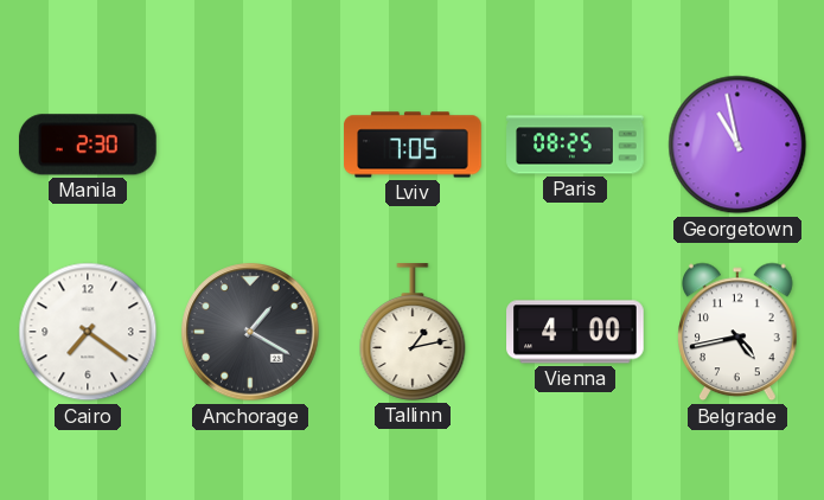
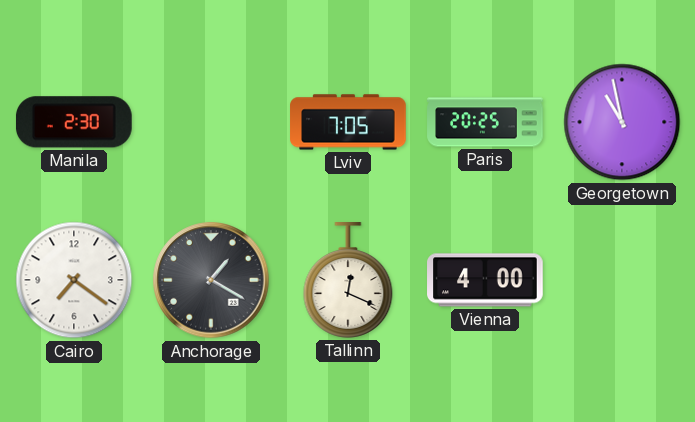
Paris: 08:25 -> 20:25
Tallinn: 1:13 -> 12:19
Belgrade: 4:43 -> none
